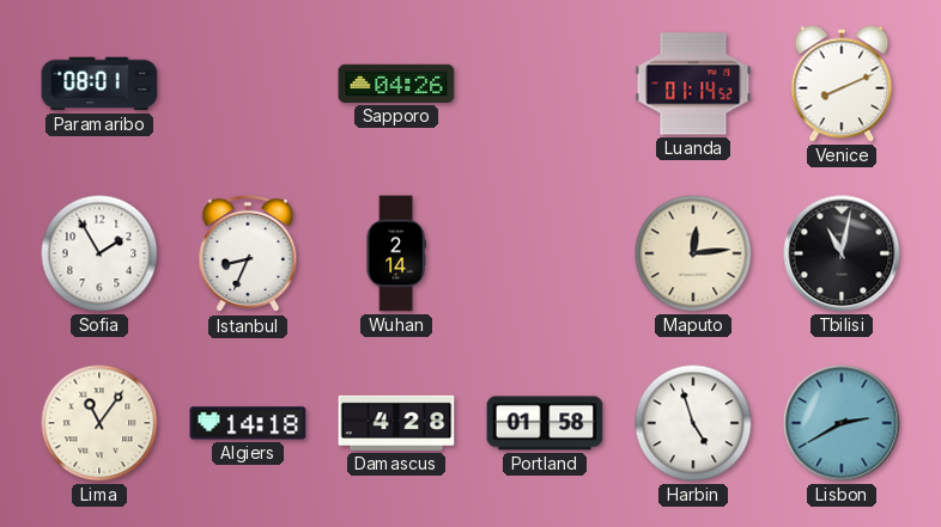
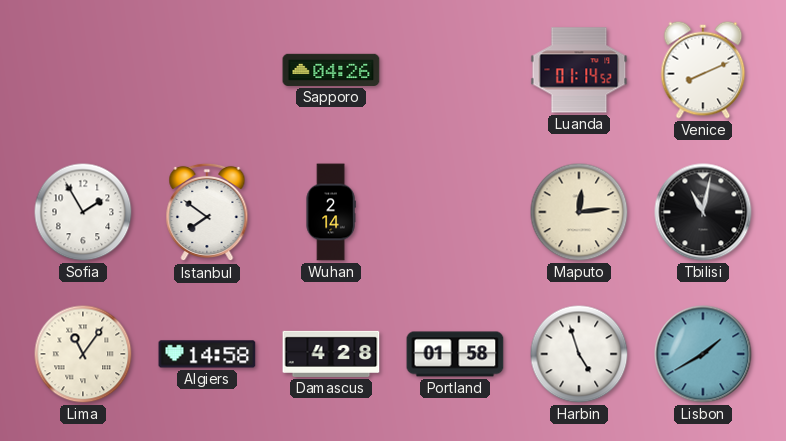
Paramaribo: 08:01 -> none
Istanbul: 8:34 -> 7:51
Algiers: 14:18 -> 14:58
Lisbon: 2:40 -> 1:40
